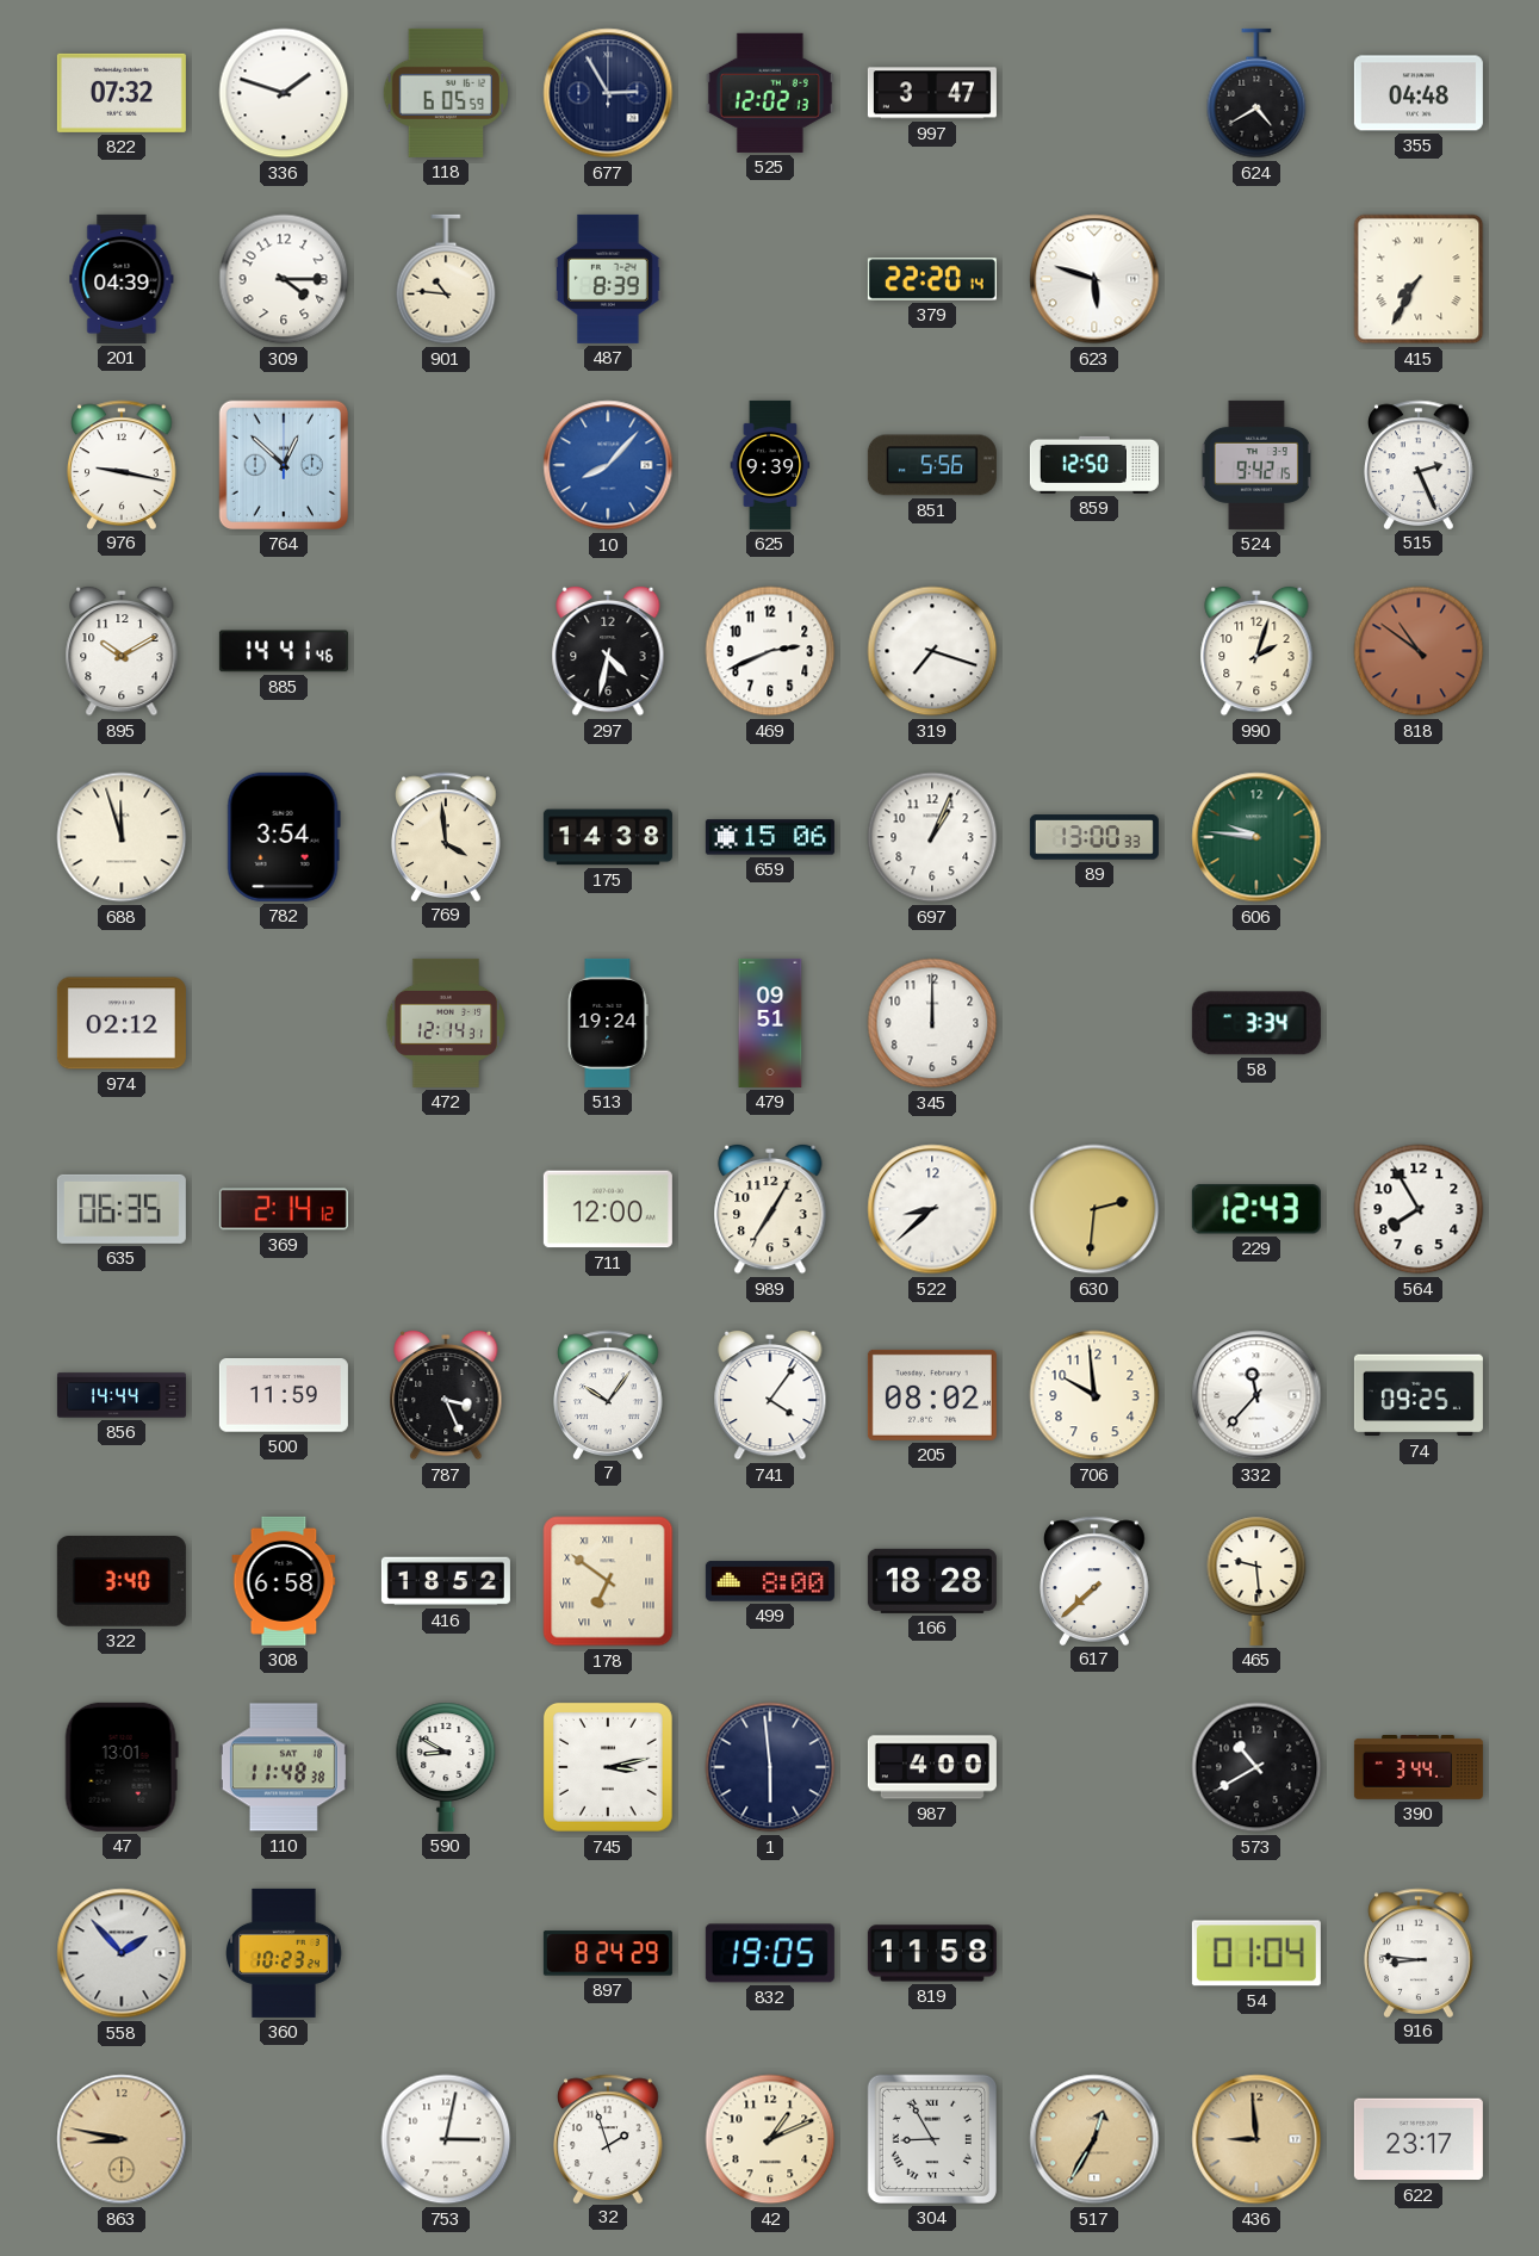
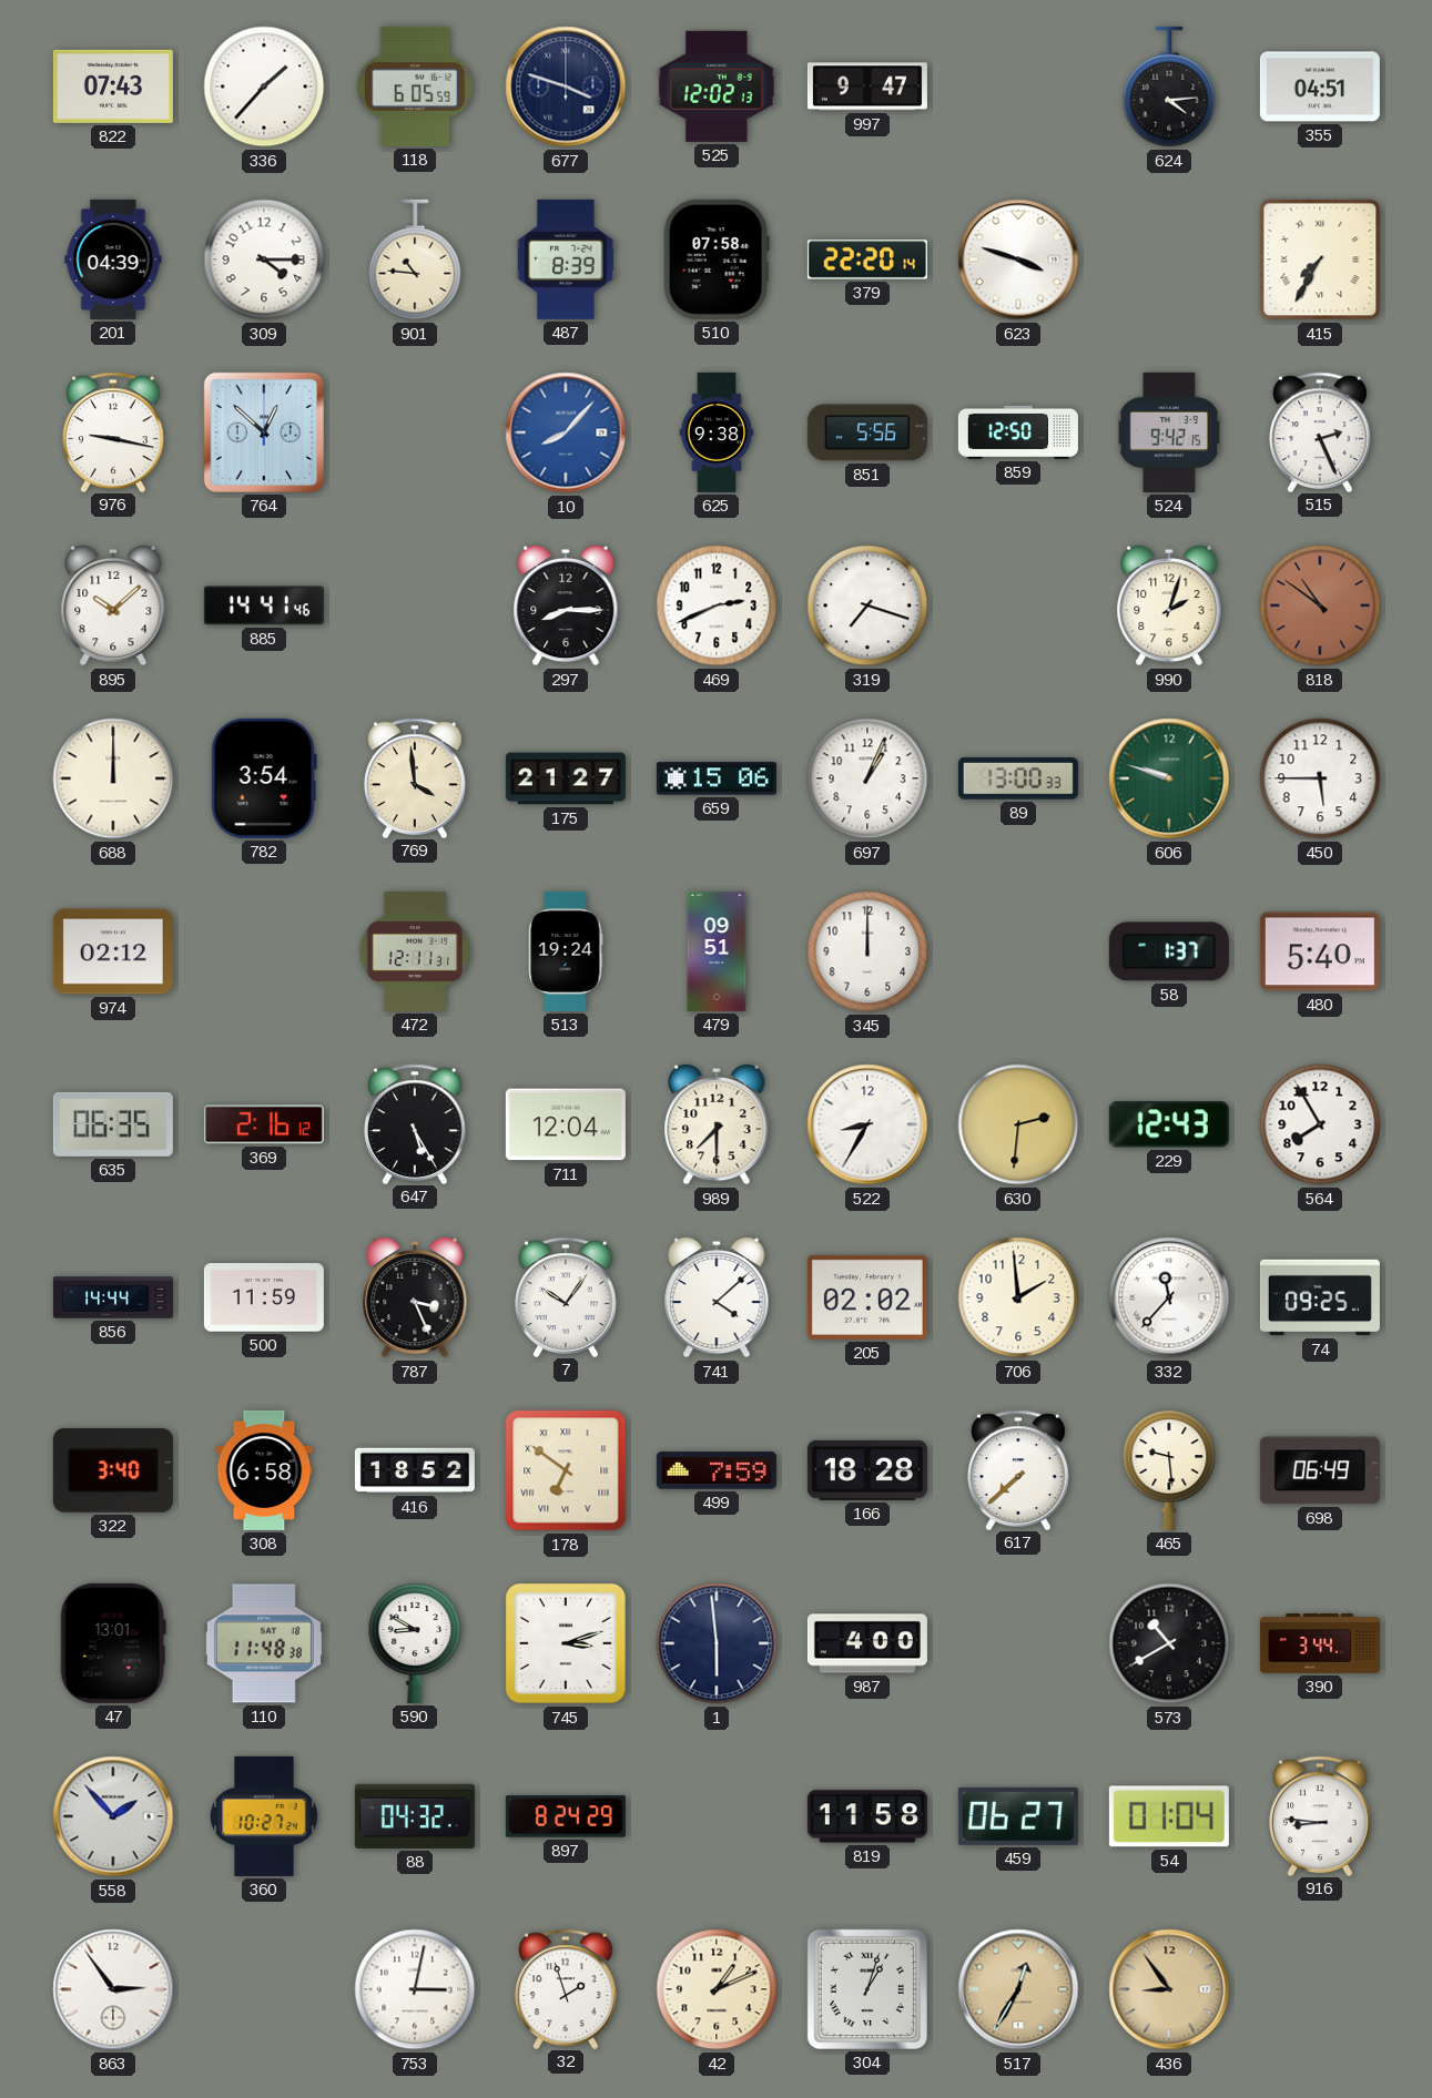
822: 07:32 -> 07:43
336: 1:48 -> 1:37
677: 2:55 -> 3:48
997: 3:47 -> 9:47
624: 4:40 -> 4:14
355: 04:48 -> 04:51
510: none -> 07:58
623: 5:48 -> 3:48
625: 9:39 -> 9:38
895: 10:10 -> 10:08
297: 4:32 -> 8:15
688: 11:57 -> 12:00
175: 14:38 -> 21:27
606: 9:46 -> 9:48
450: none -> 5:45
472: 12:14 -> 12:11
58: 3:34 -> 1:37
480: none -> 5:40
369: 2:14 -> 2:16
647: none -> 5:25
711: 12:00 -> 12:04
989: 7:05 -> 7:30
522: 8:38 -> 8:35
741: 4:06 -> 4:08
205: 08:02 -> 02:02
706: 9:59 -> 1:59
499: 8:00 -> 7:59
698: none -> 06:49
745: 3:13 -> 3:12
360: 10:23 -> 10:27
88: none -> 04:32
832: 19:05 -> none
459: none -> 06:27
863: 8:47 -> 2:54
863 dial: champagne -> white
304: 8:55 -> 1:03
436: 8:59 -> 8:54
622: 23:17 -> none
